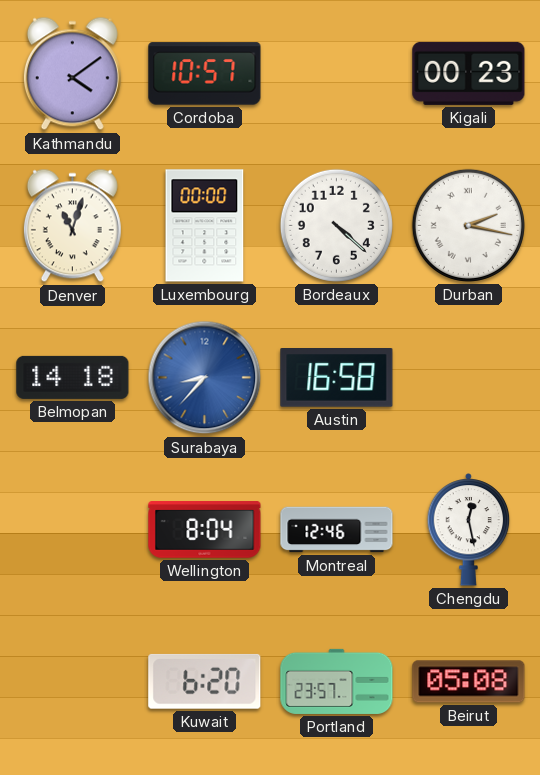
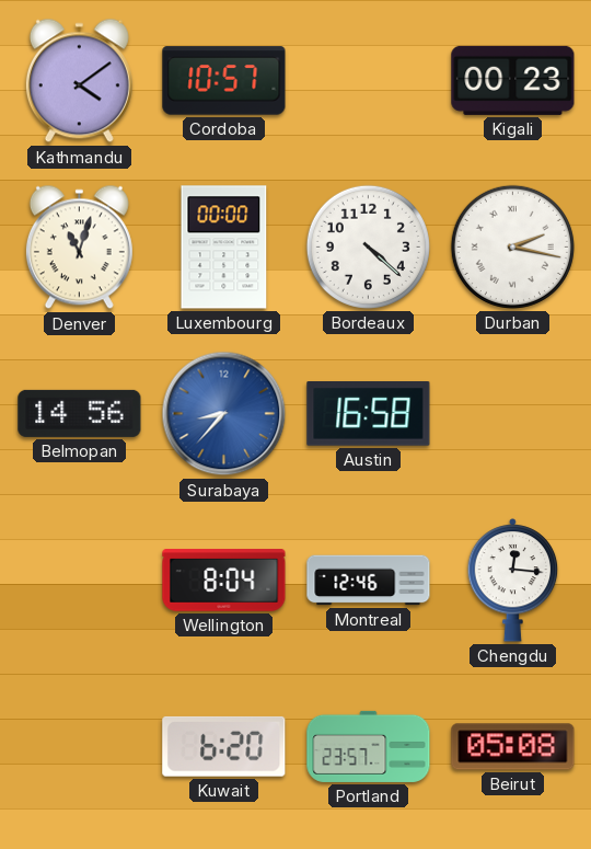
Belmopan: 14:18 -> 14:56
Chengdu: 12:28 -> 12:16
